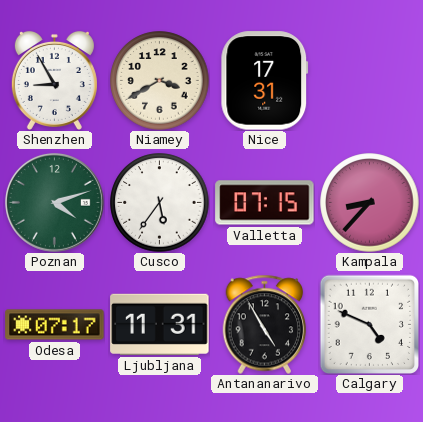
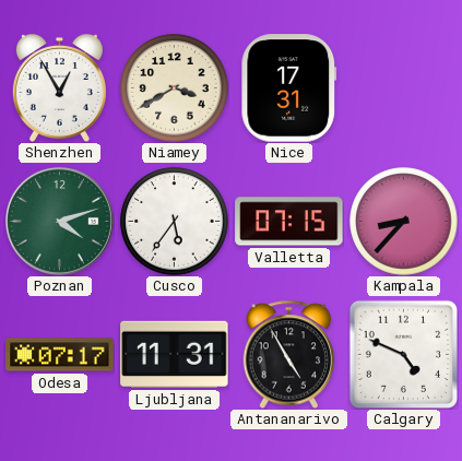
Shenzhen: 8:55 -> 12:55
